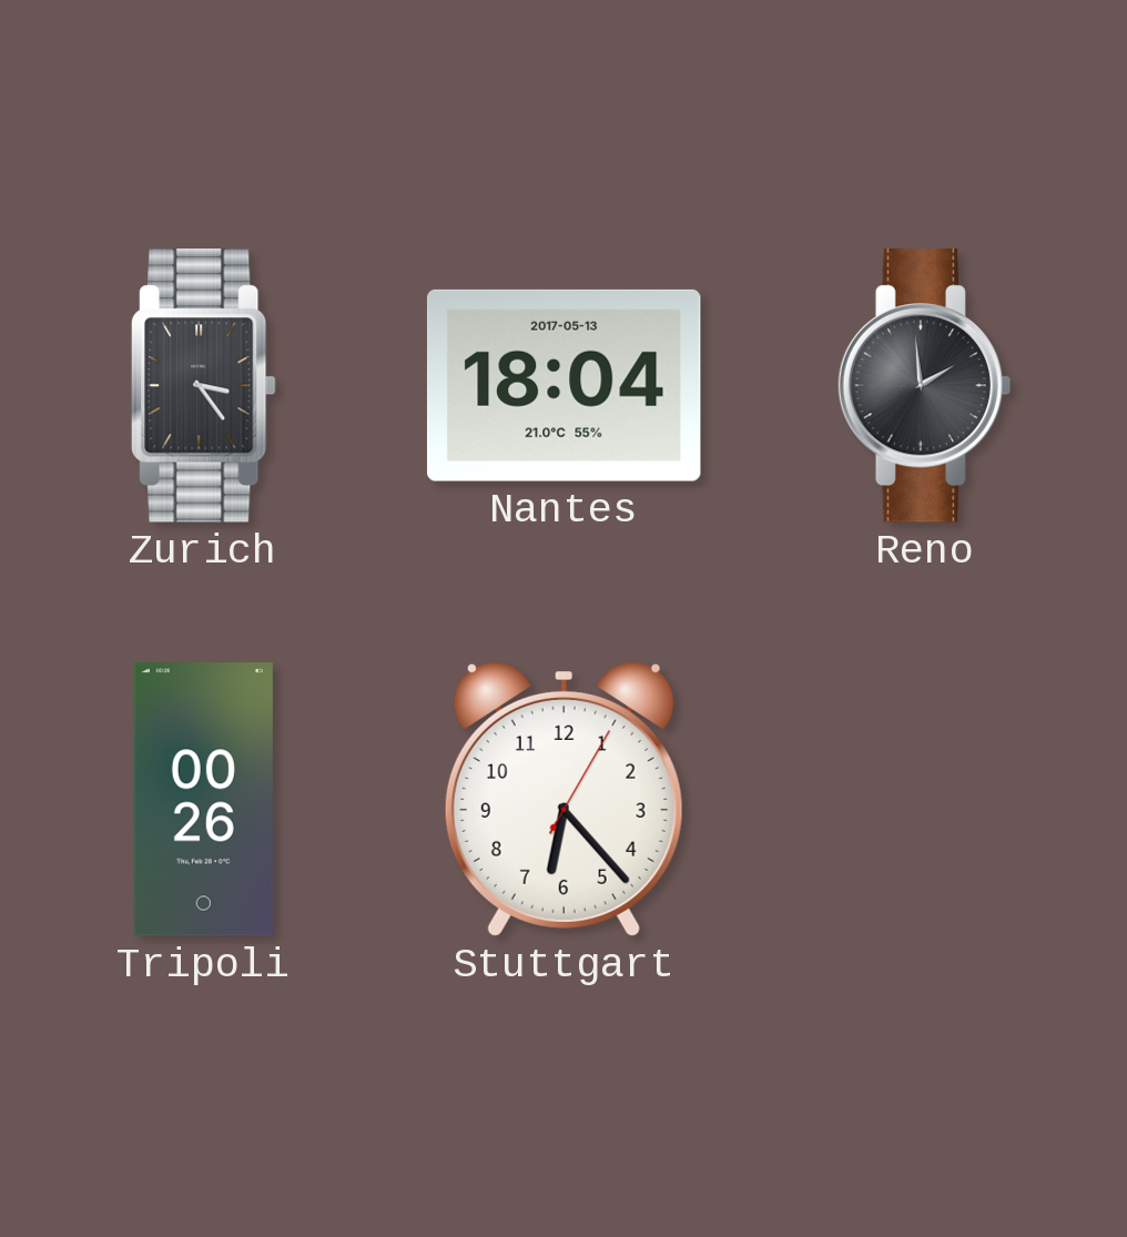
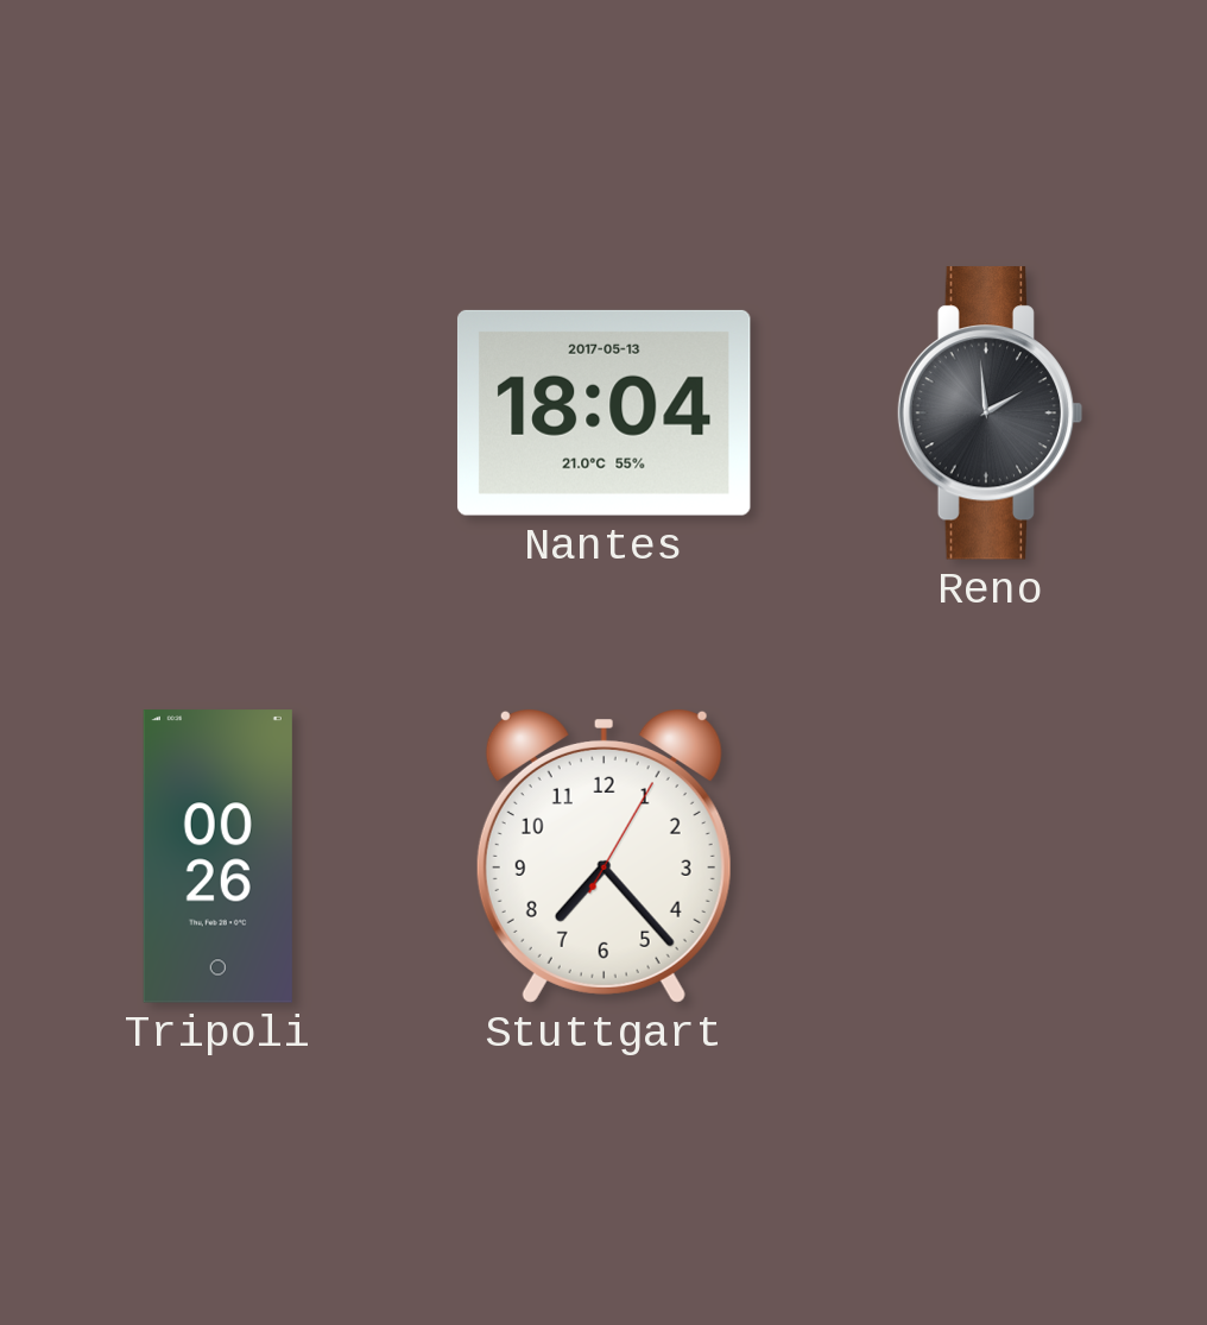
Zurich: 3:24 -> none
Stuttgart: 6:23 -> 7:23
